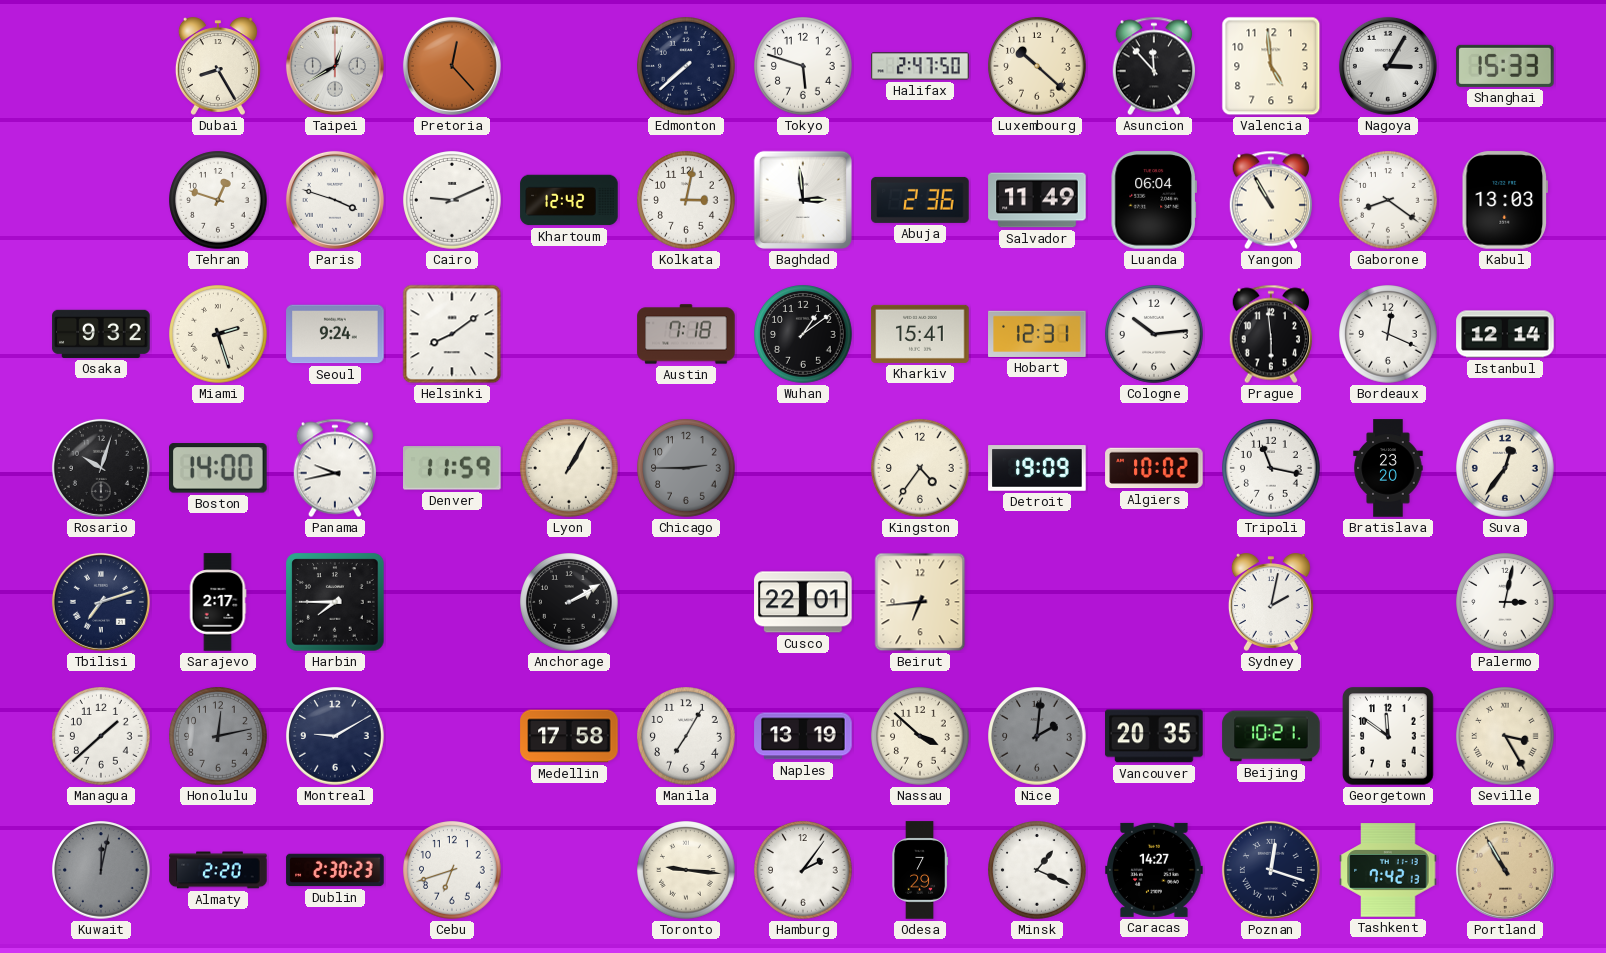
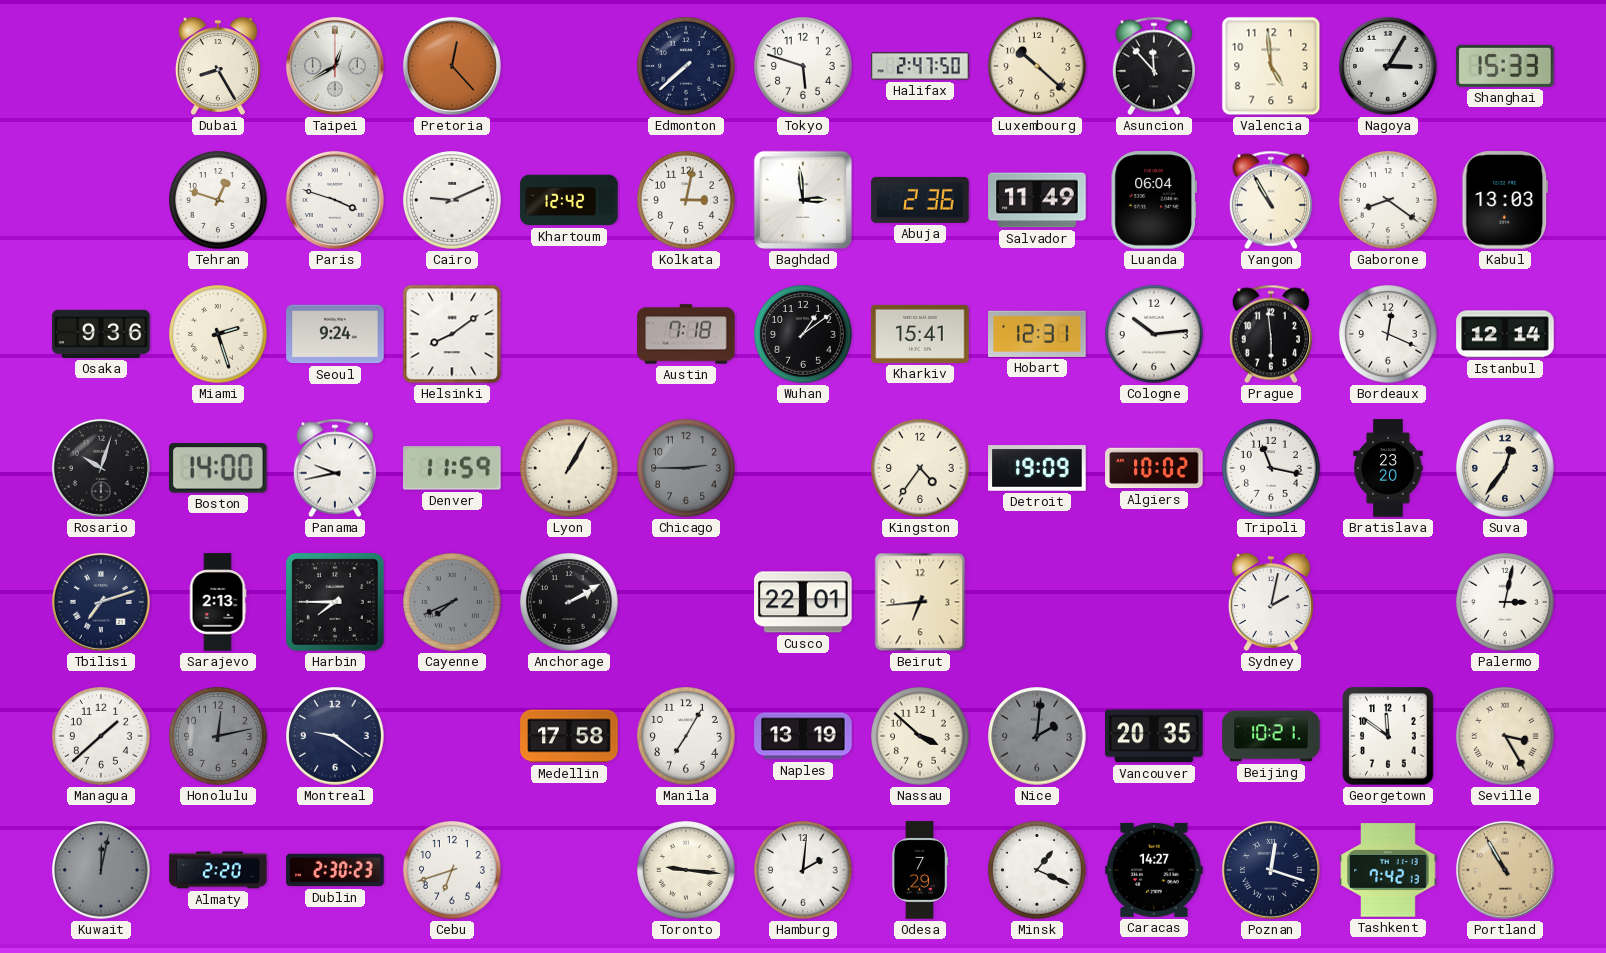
Osaka: 9:32 -> 9:36
Sarajevo: 2:17 -> 2:13
Cayenne: none -> 7:41
Montreal: 9:10 -> 9:21
Hamburg: 2:06 -> 2:01
